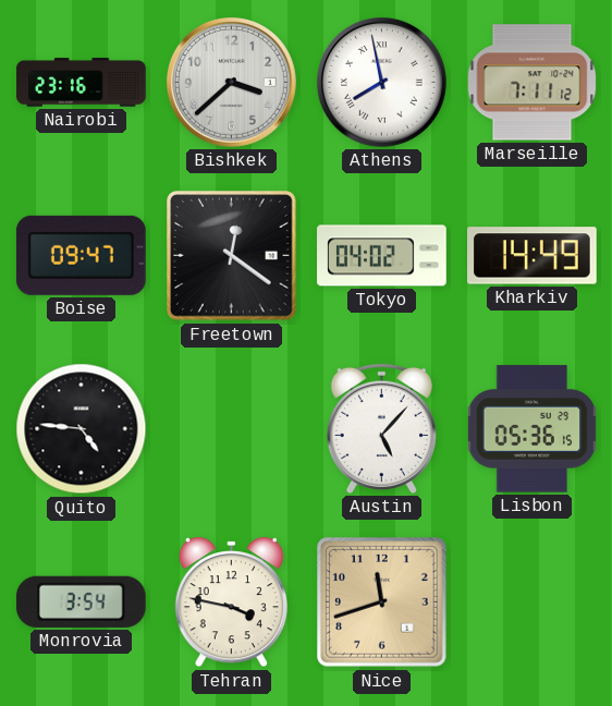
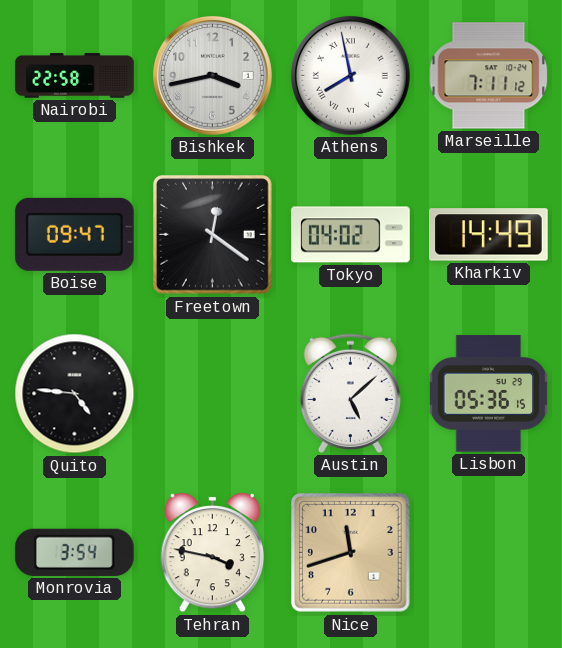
Nairobi: 23:16 -> 22:58
Bishkek: 3:38 -> 3:43
Austin: 5:07 -> 5:08
